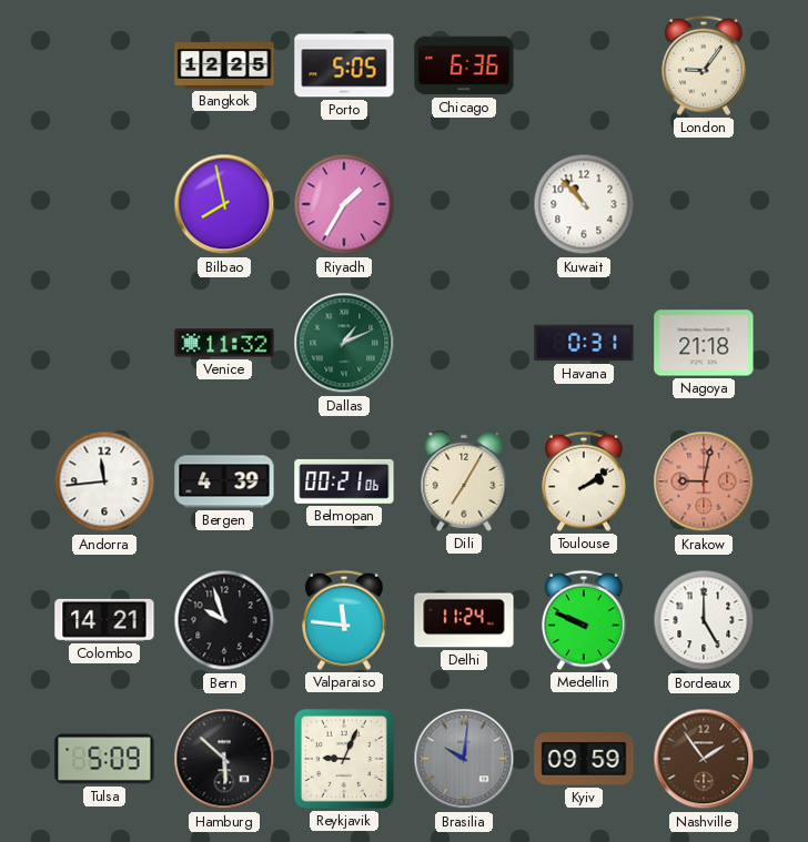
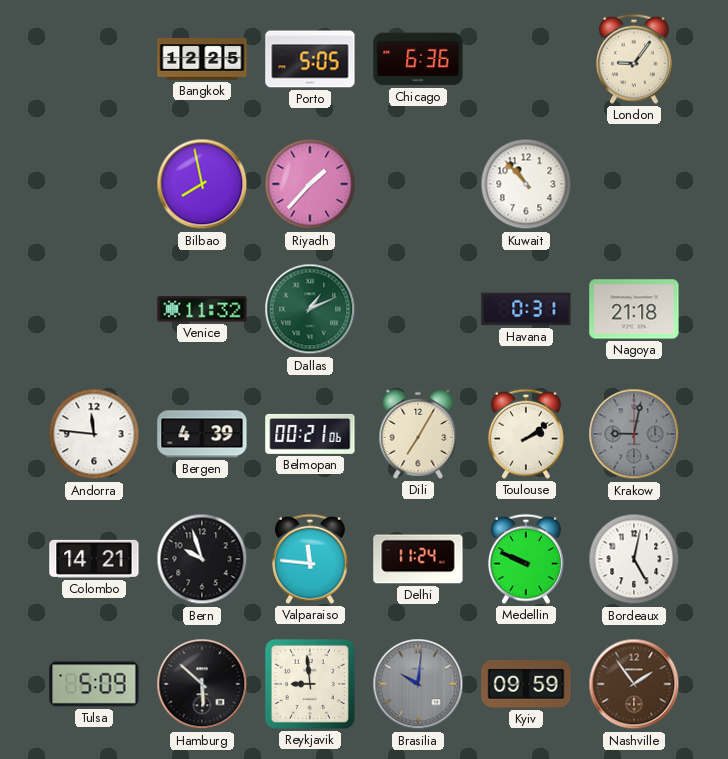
Riyadh: 1:35 -> 1:37
Andorra: 11:44 -> 11:46
Krakow dial: salmon -> grey
Bordeaux: 5:00 -> 5:02
Reykjavik: 9:04 -> 8:59
